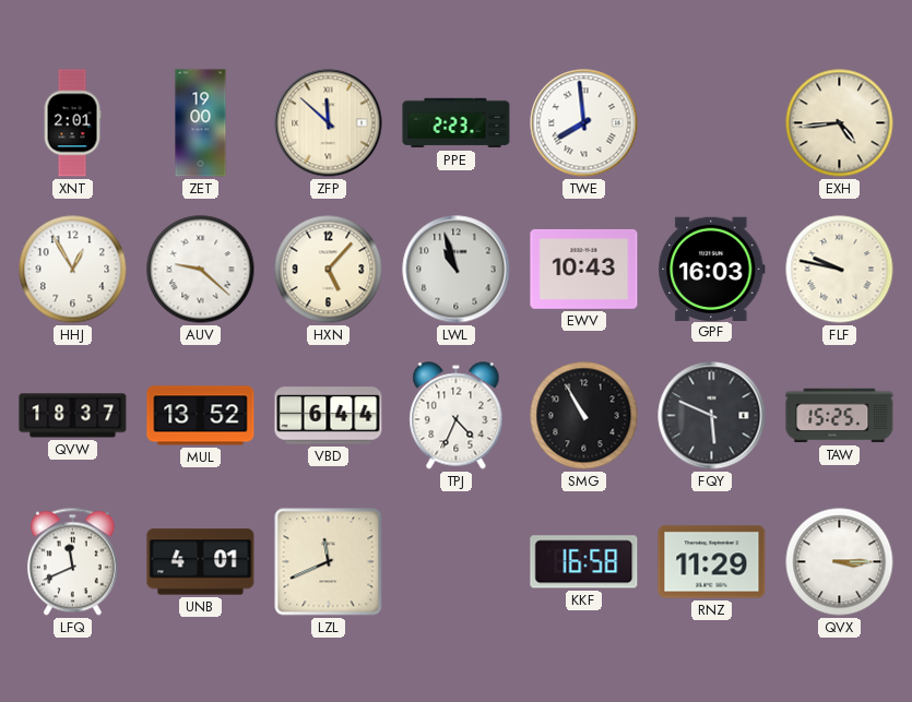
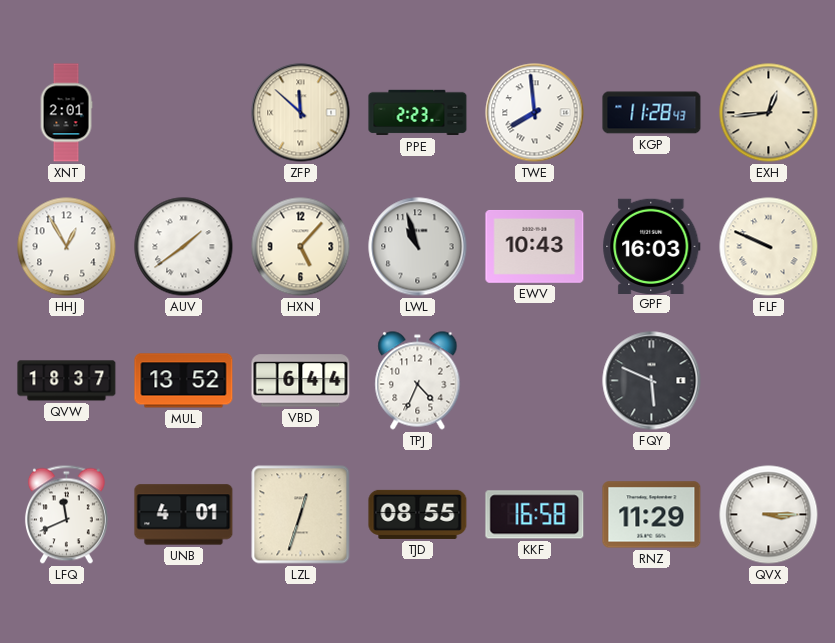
ZET: 19:00 -> none
KGP: none -> 11:28
EXH: 4:44 -> 12:44
AUV: 9:22 -> 1:39
FLF: 9:47 -> 9:49
SMG: 10:55 -> none
TAW: 15:25 -> none
LZL: 11:41 -> 12:33
TJD: none -> 08:55
